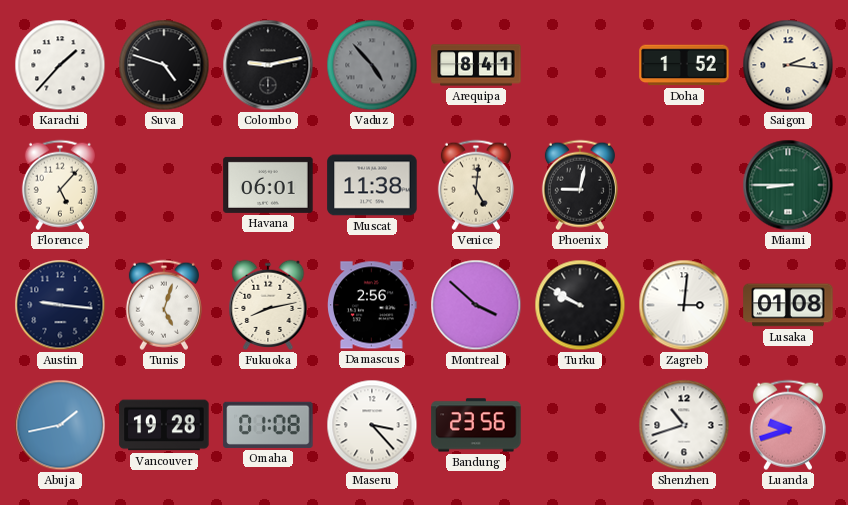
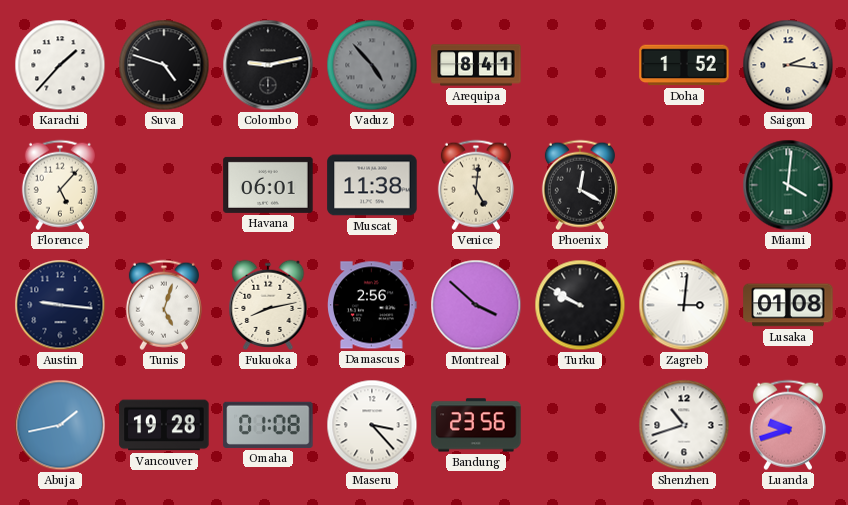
Phoenix: 9:02 -> 12:20
Miami: 8:45 -> 4:01
